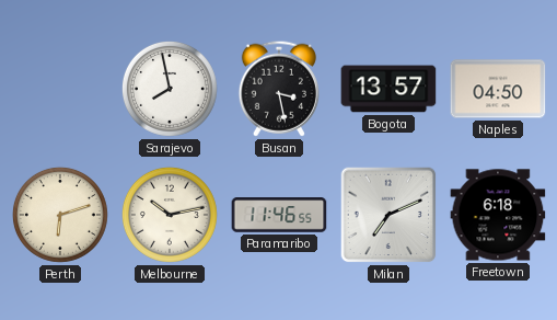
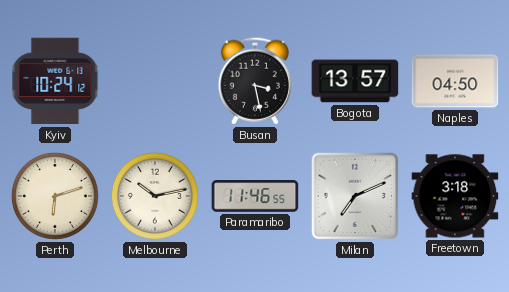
Kyiv: none -> 10:24
Sarajevo: 7:58 -> none
Freetown: 6:18 -> 3:18
